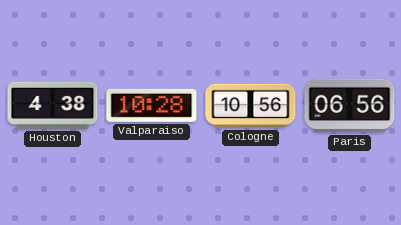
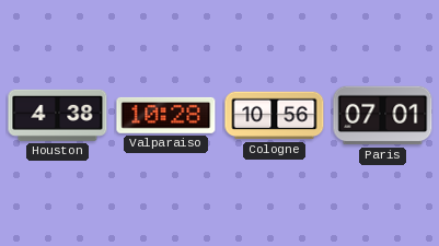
Paris: 06:56 -> 07:01
